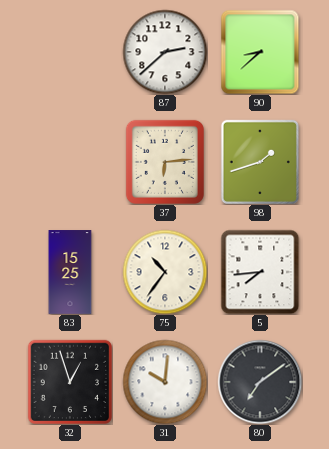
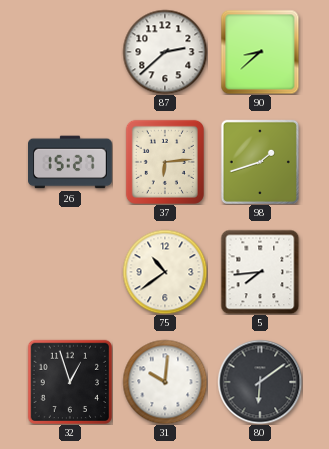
26: none -> 15:27
83: 15:25 -> none
75: 10:36 -> 10:39
80: 7:09 -> 6:09
